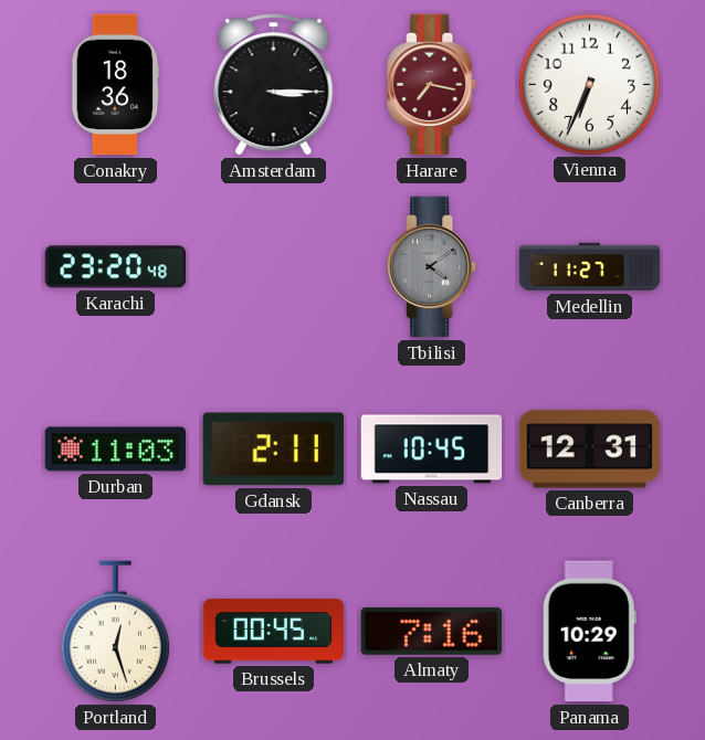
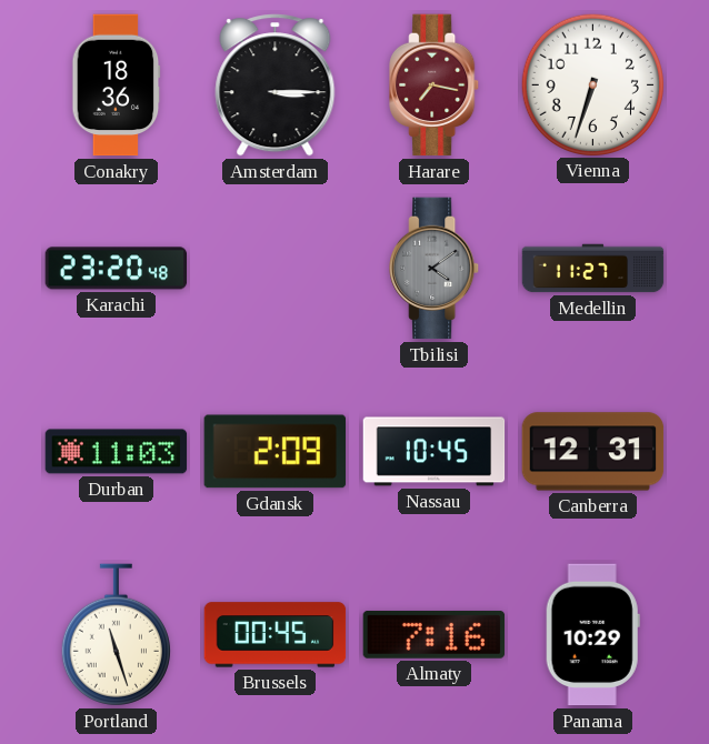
Vienna: 6:34 -> 6:33
Gdansk: 2:11 -> 2:09
Portland: 12:27 -> 11:27
